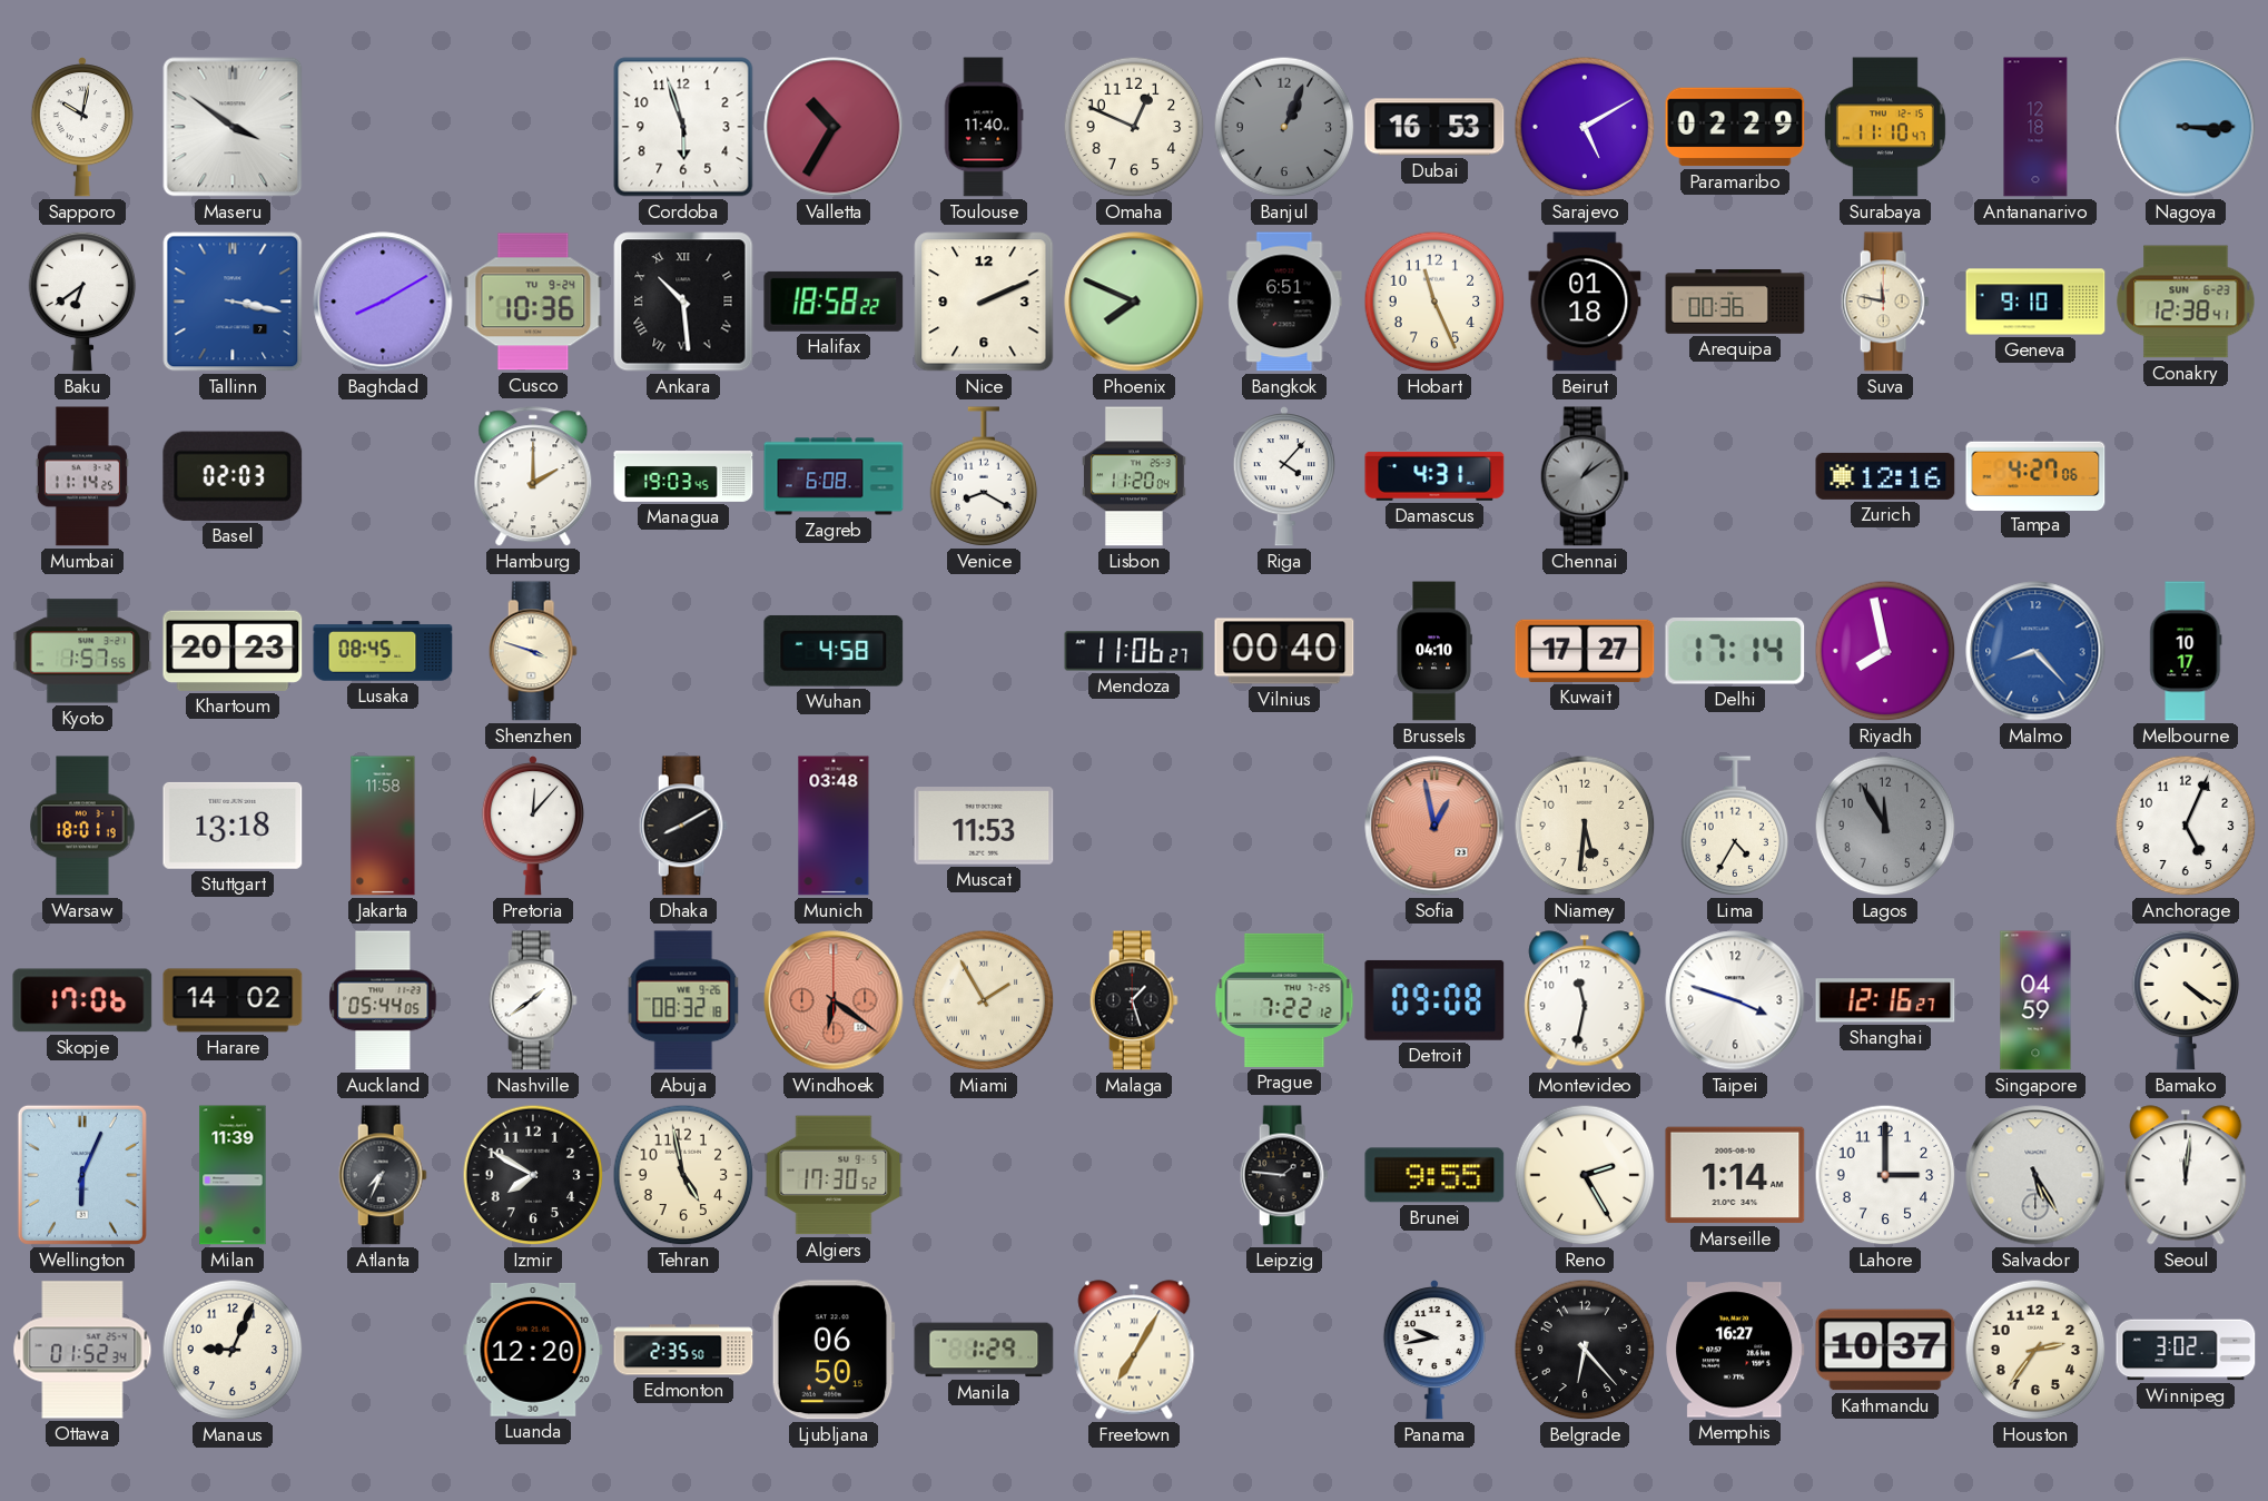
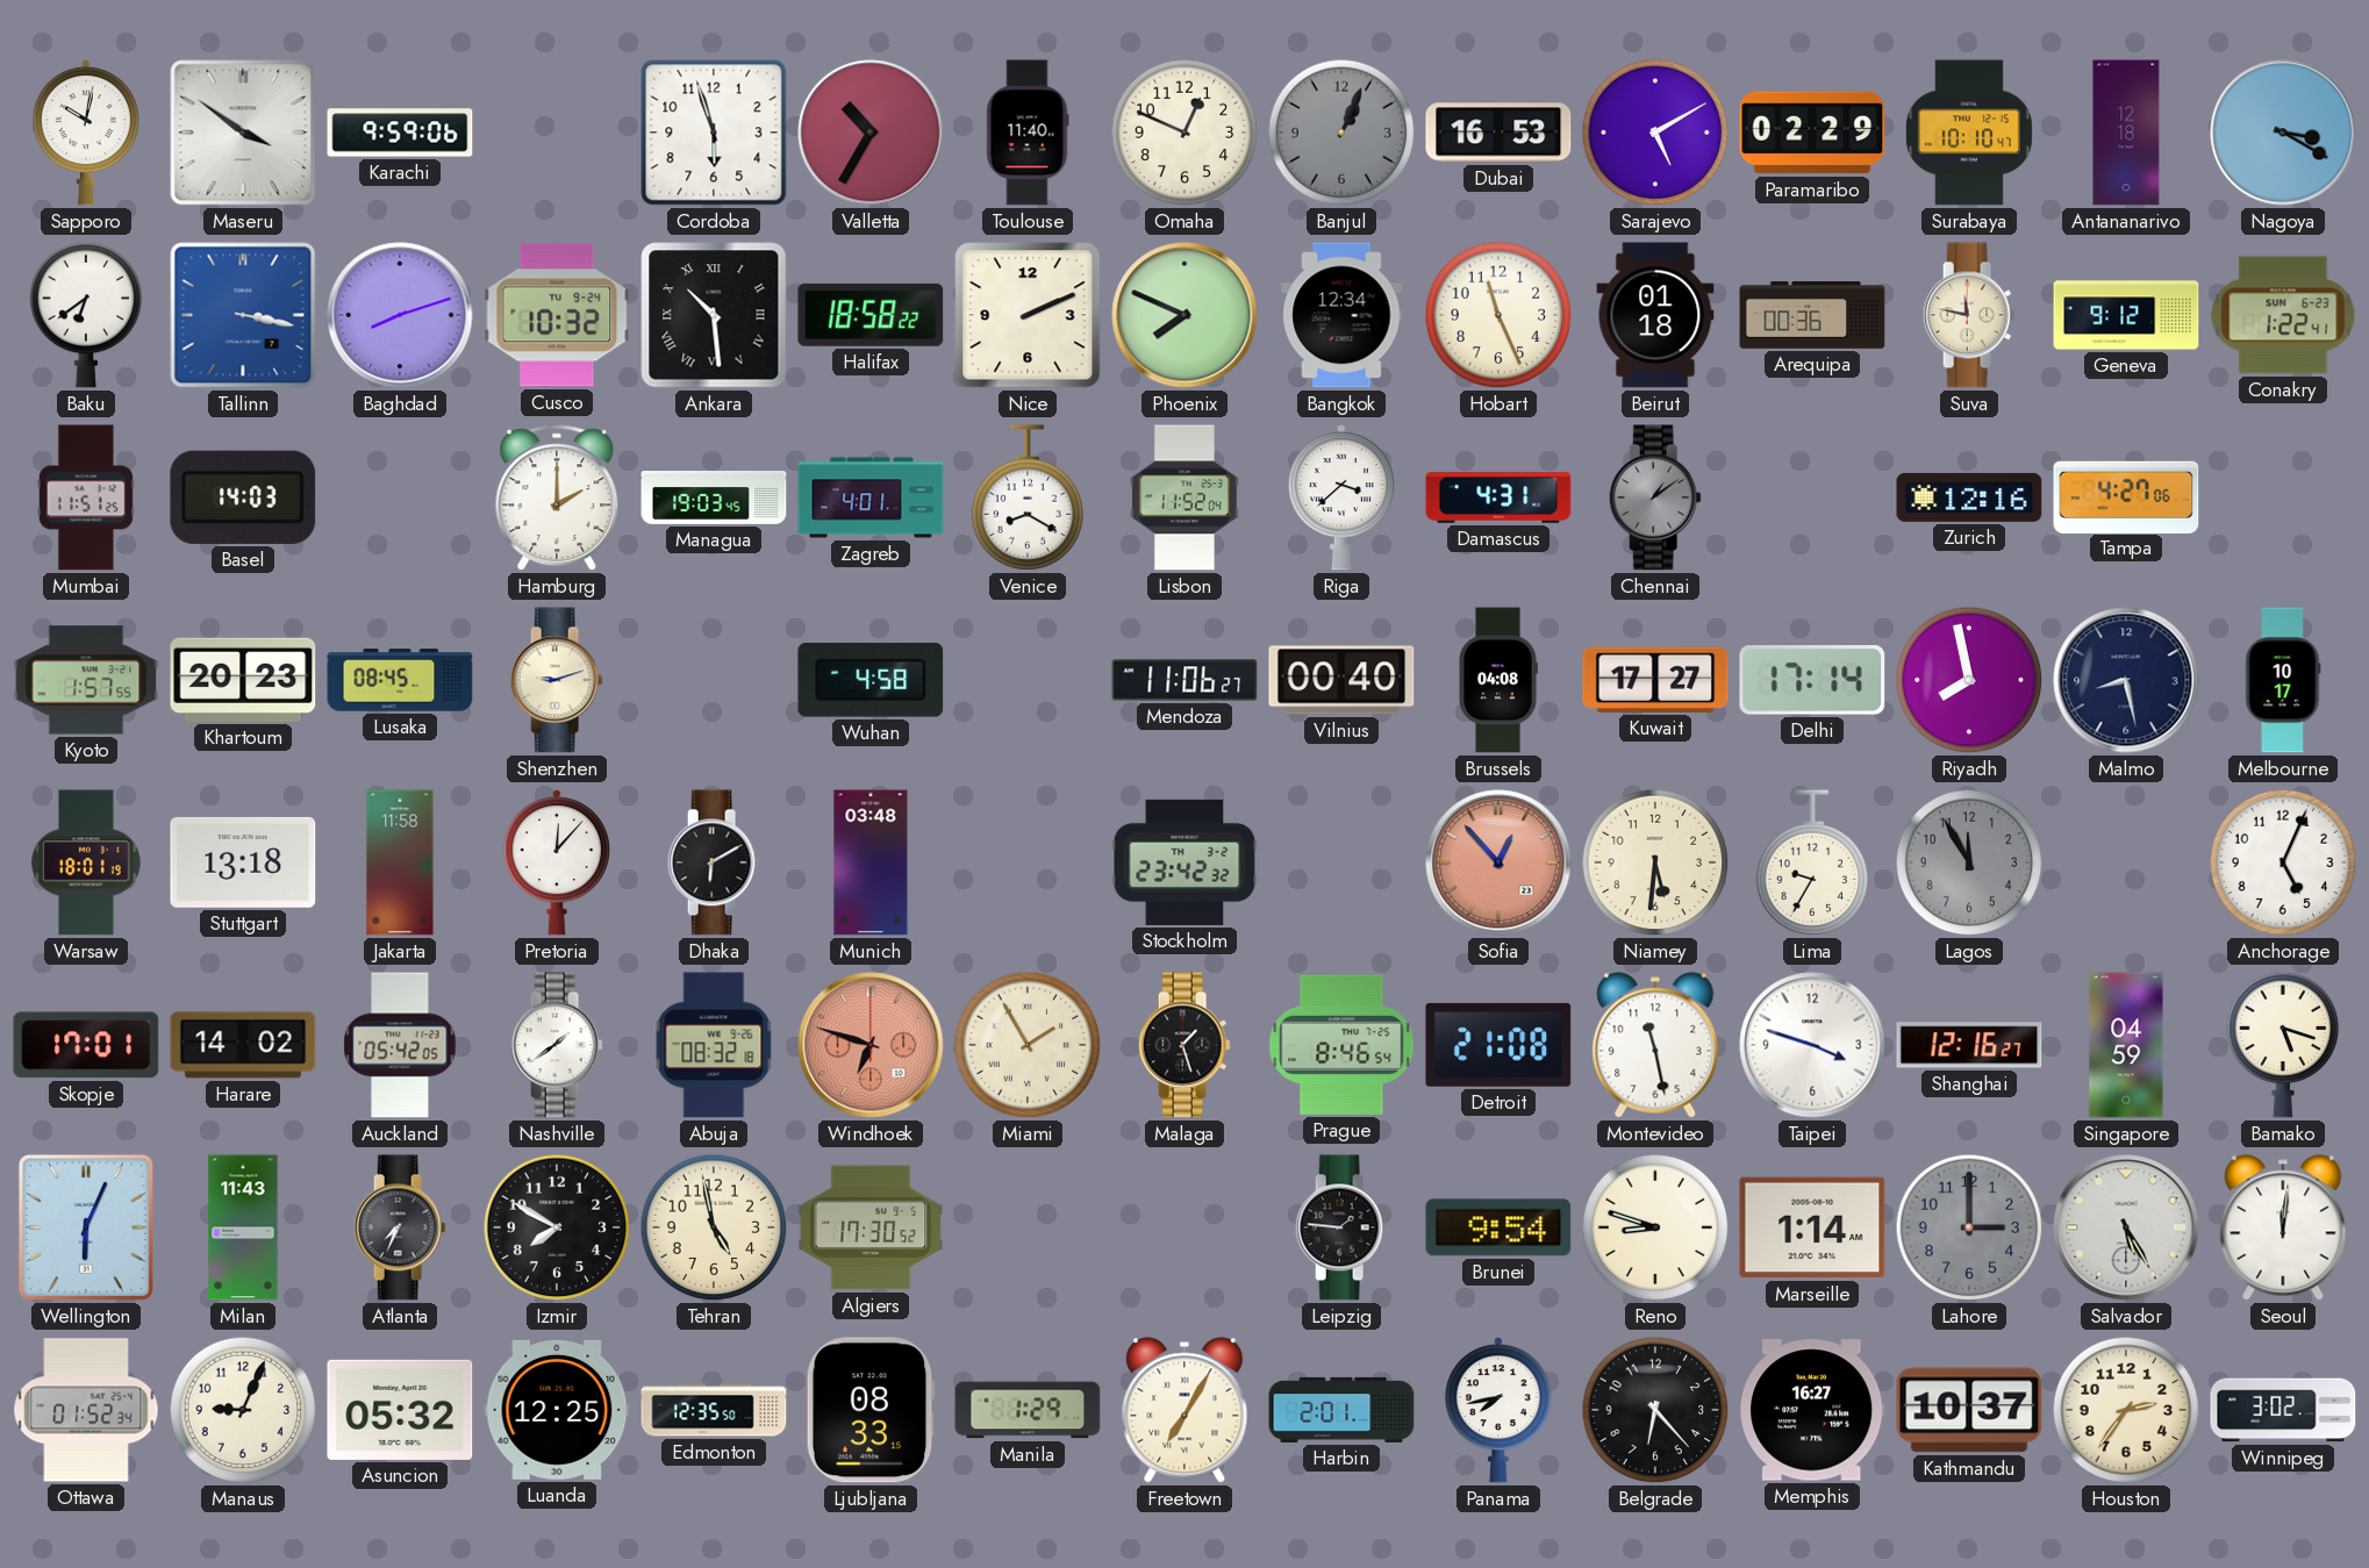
Karachi: none -> 9:59
Surabaya: 11:10 -> 10:10
Nagoya: 3:15 -> 3:20
Baghdad: 8:10 -> 8:12
Cusco: 10:36 -> 10:32
Bangkok: 6:51 -> 12:34
Geneva: 9:10 -> 9:12
Conakry: 12:38 -> 1:22
Mumbai: 11:14 -> 11:51
Basel: 02:03 -> 14:03
Zagreb: 6:08 -> 4:01
Lisbon: 11:20 -> 11:52
Riga: 4:07 -> 3:38
Shenzhen: 3:48 -> 9:12
Brussels: 04:10 -> 04:08
Malmo: 8:23 -> 8:28
Malmo dial: blue -> navy
Dhaka: 8:10 -> 6:10
Muscat: 11:53 -> none
Stockholm: none -> 23:42
Sofia: 12:58 -> 12:53
Lima: 4:35 -> 9:35
Skopje: 17:06 -> 17:01
Auckland: 05:44 -> 05:42
Windhoek: 6:21 -> 6:48
Prague: 7:22 -> 8:46
Detroit: 09:08 -> 21:08
Montevideo: 11:32 -> 11:28
Bamako: 4:21 -> 5:18
Milan: 11:39 -> 11:43
Brunei: 9:55 -> 9:54
Reno: 2:25 -> 8:48
Lahore dial: white -> grey
Asuncion: none -> 05:32
Luanda: 12:20 -> 12:25
Edmonton: 2:35 -> 12:35
Ljubljana: 06:50 -> 08:33
Harbin: none -> 2:01
Panama: 9:43 -> 7:43
